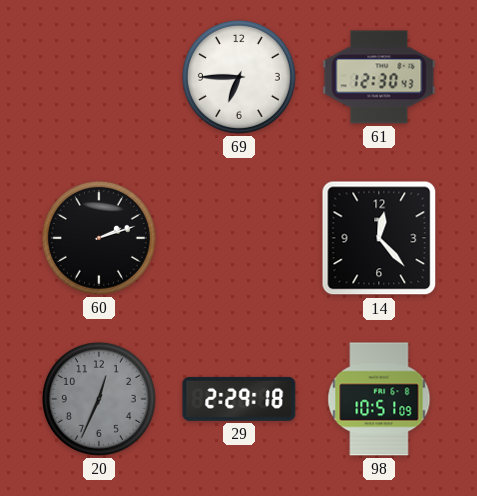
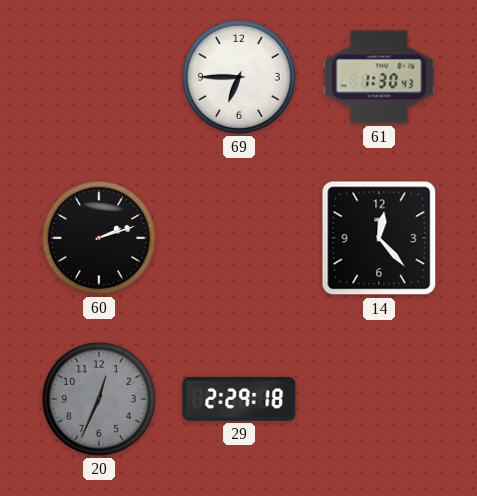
61: 12:30 -> 1:30
98: 10:51 -> none
